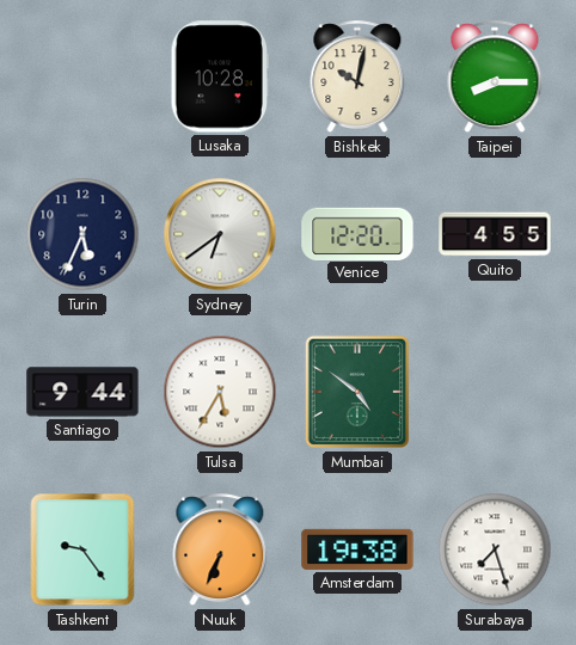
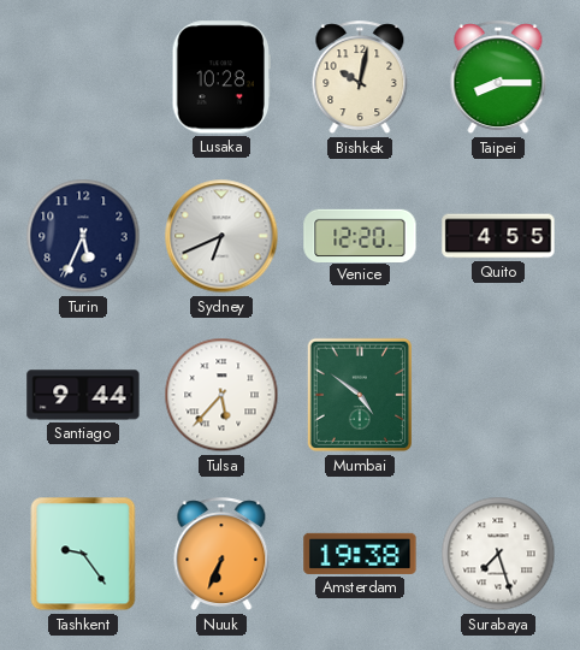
Sydney: 6:39 -> 6:41
Tulsa: 5:35 -> 5:37
